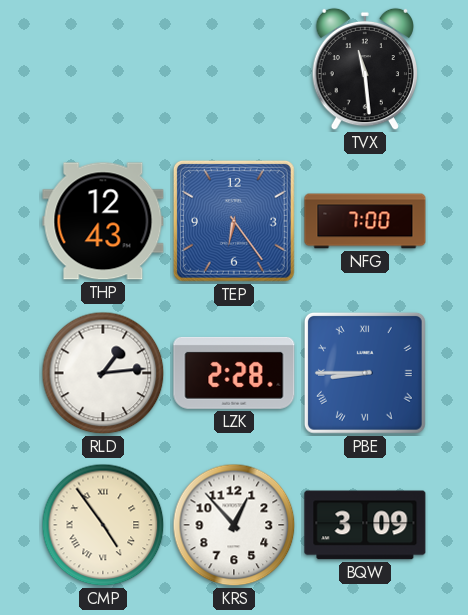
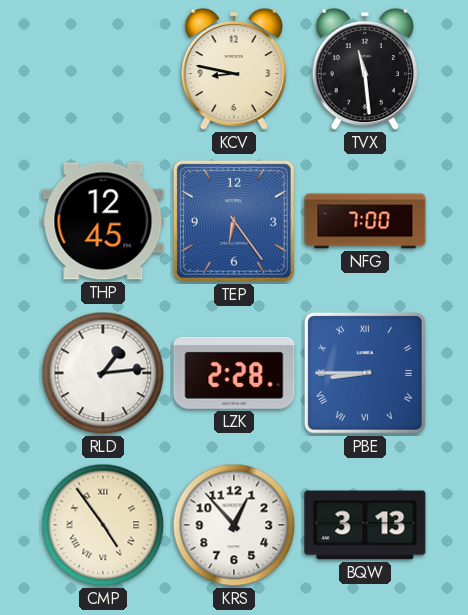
KCV: none -> 8:47
THP: 12:43 -> 12:45
BQW: 3:09 -> 3:13
